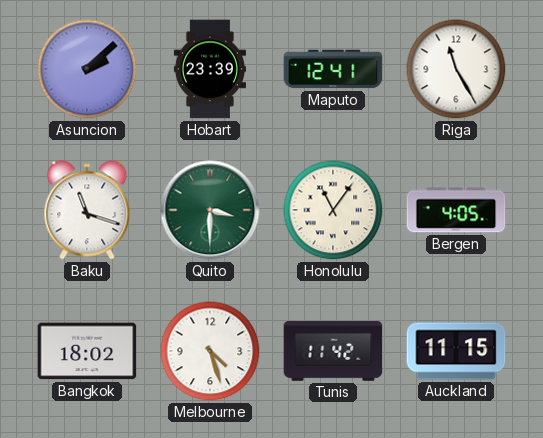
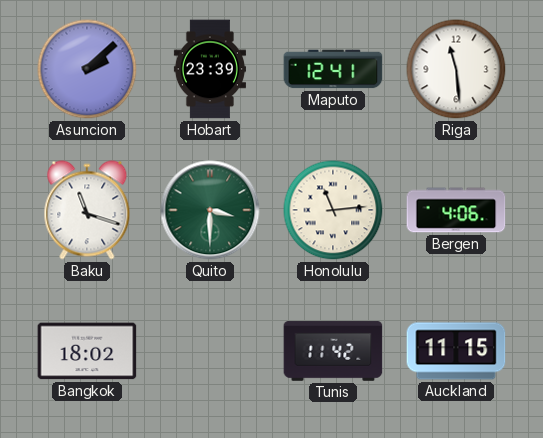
Riga: 11:25 -> 11:29
Honolulu: 11:06 -> 11:14
Bergen: 4:05 -> 4:06
Melbourne: 4:27 -> none
